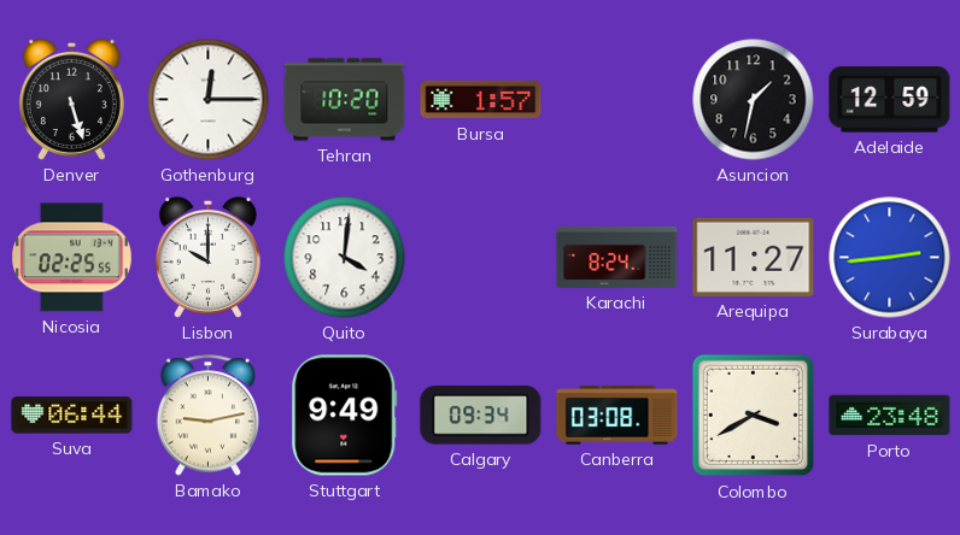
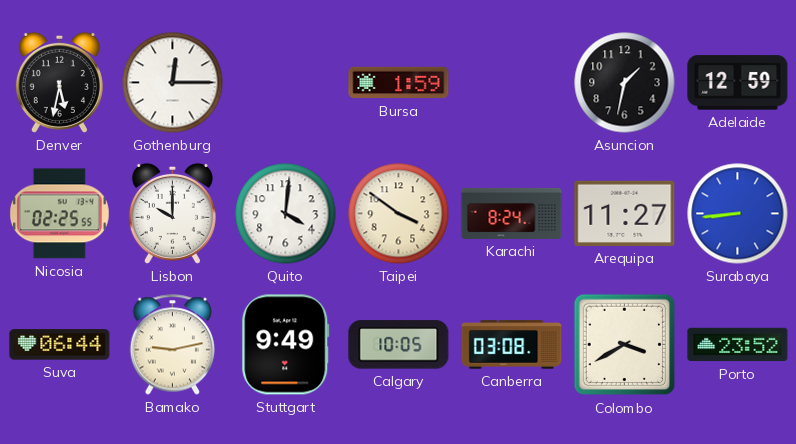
Denver: 5:27 -> 5:32
Tehran: 10:20 -> none
Bursa: 1:57 -> 1:59
Taipei: none -> 3:51
Surabaya: 2:44 -> 8:44
Calgary: 09:34 -> 10:05
Porto: 23:48 -> 23:52
